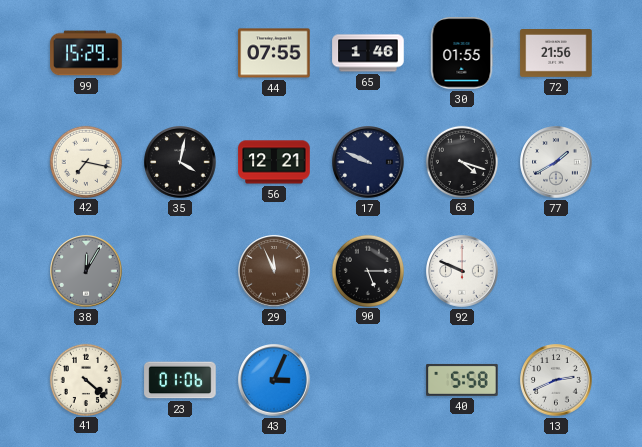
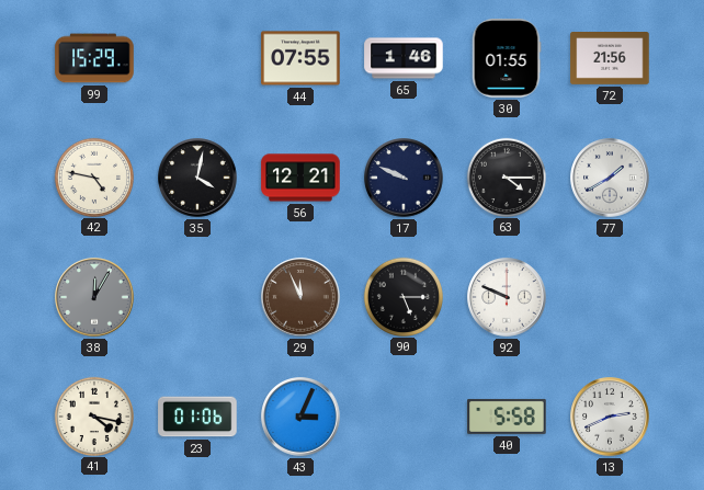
42: 7:17 -> 4:47
63: 4:18 -> 4:15
41: 4:22 -> 4:17
